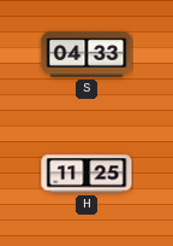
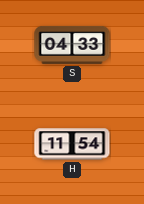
H: 11:25 -> 11:54
